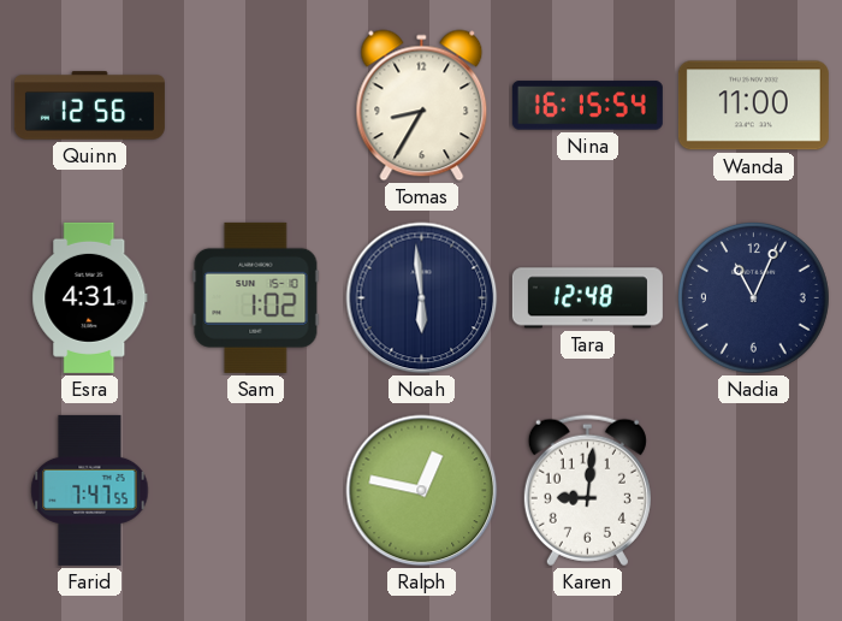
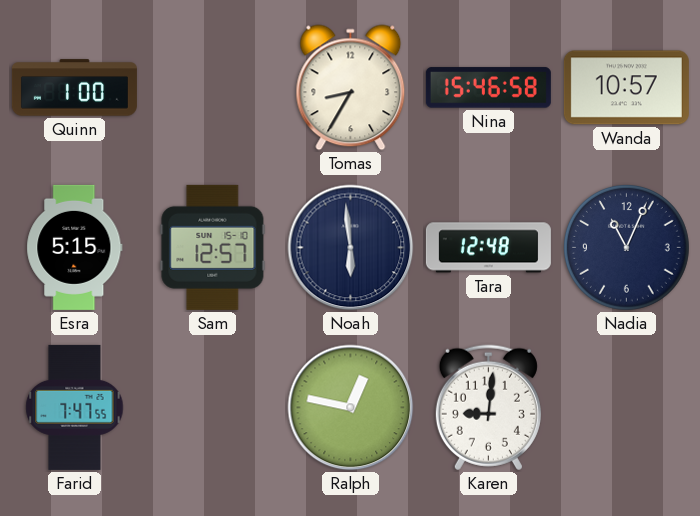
Quinn: 12:56 -> 1:00
Nina: 16:15 -> 15:46
Wanda: 11:00 -> 10:57
Esra: 4:31 -> 5:15
Sam: 1:02 -> 12:57
